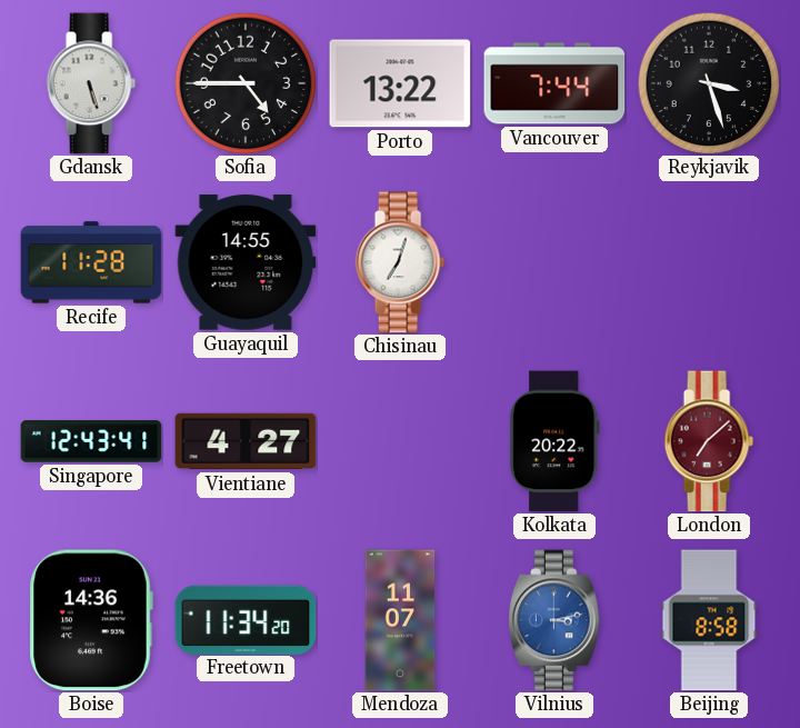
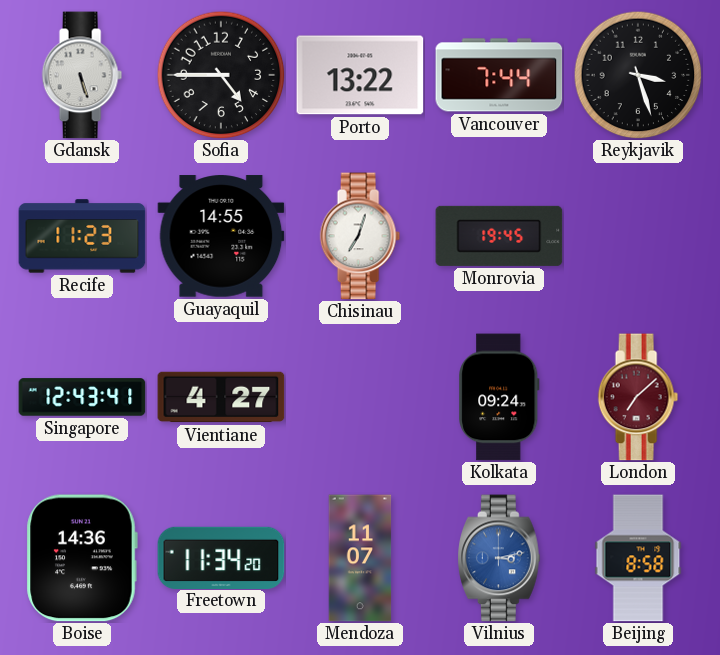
Recife: 11:28 -> 11:23
Monrovia: none -> 19:45
Kolkata: 20:22 -> 09:24
